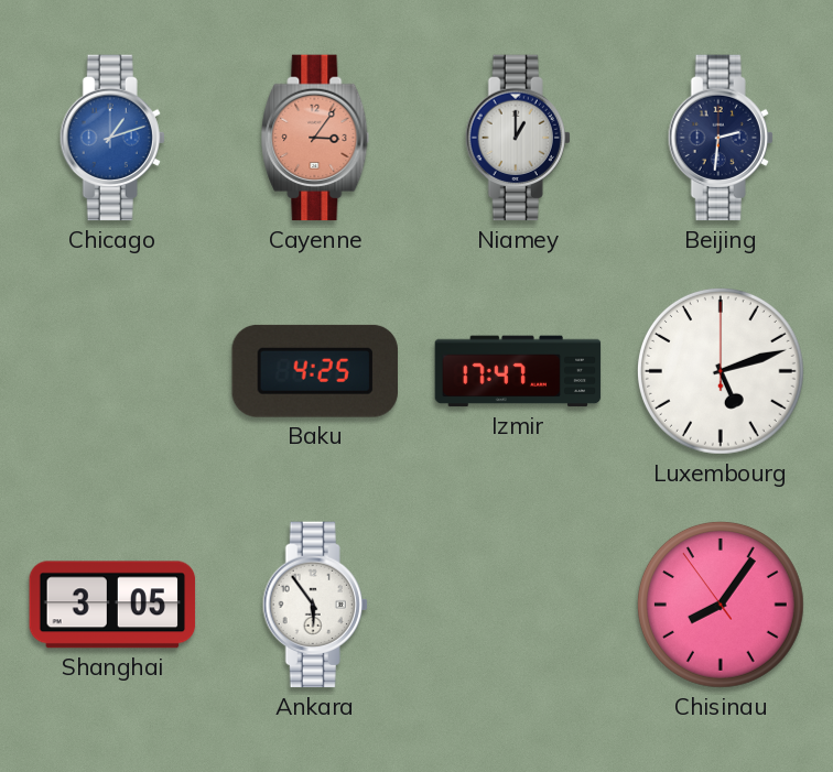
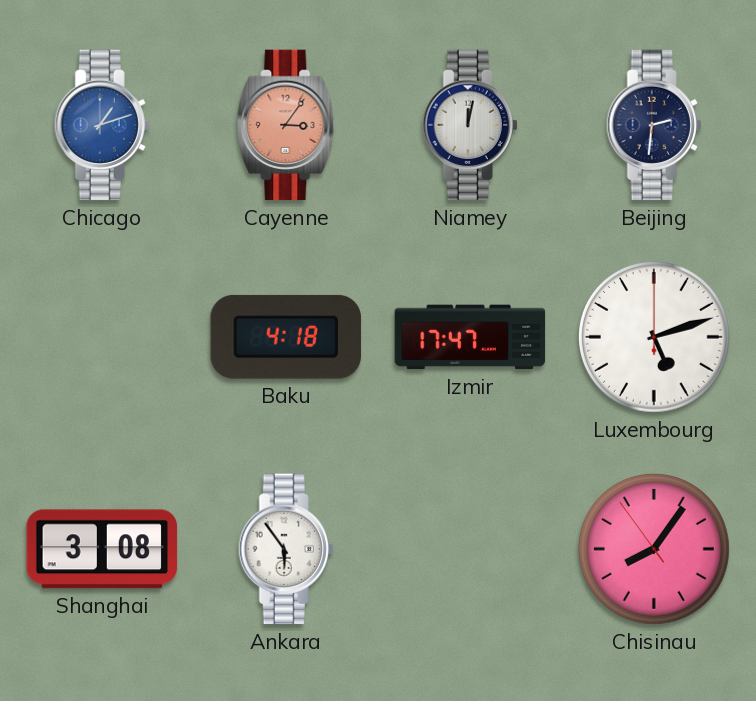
Niamey: 1:00 -> 12:02
Baku: 4:25 -> 4:18
Shanghai: 3:05 -> 3:08
